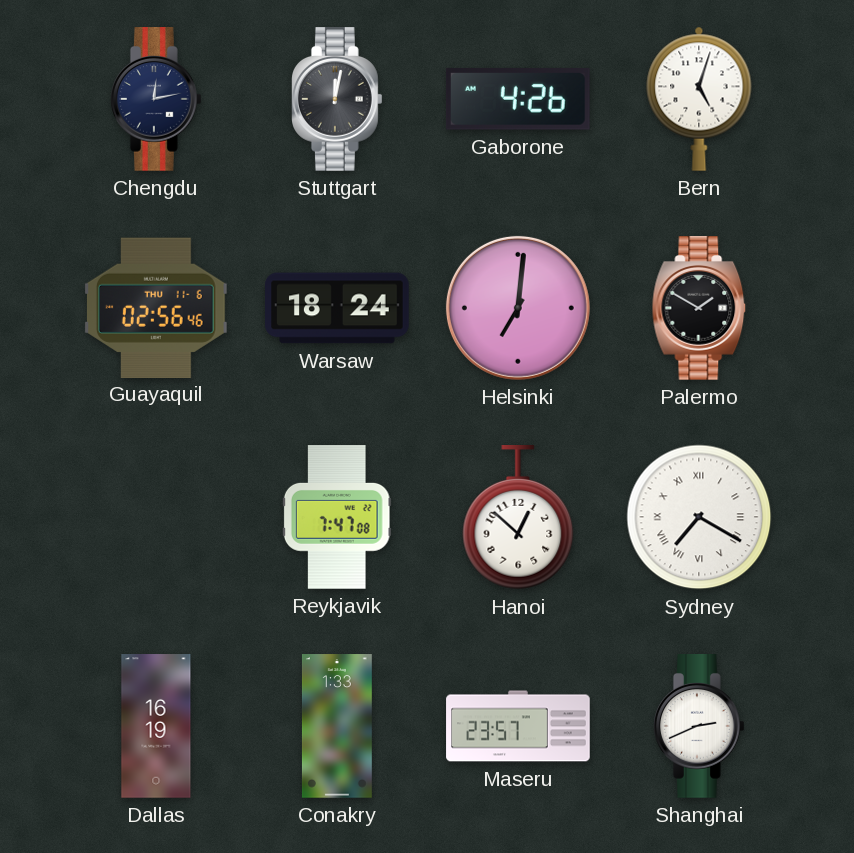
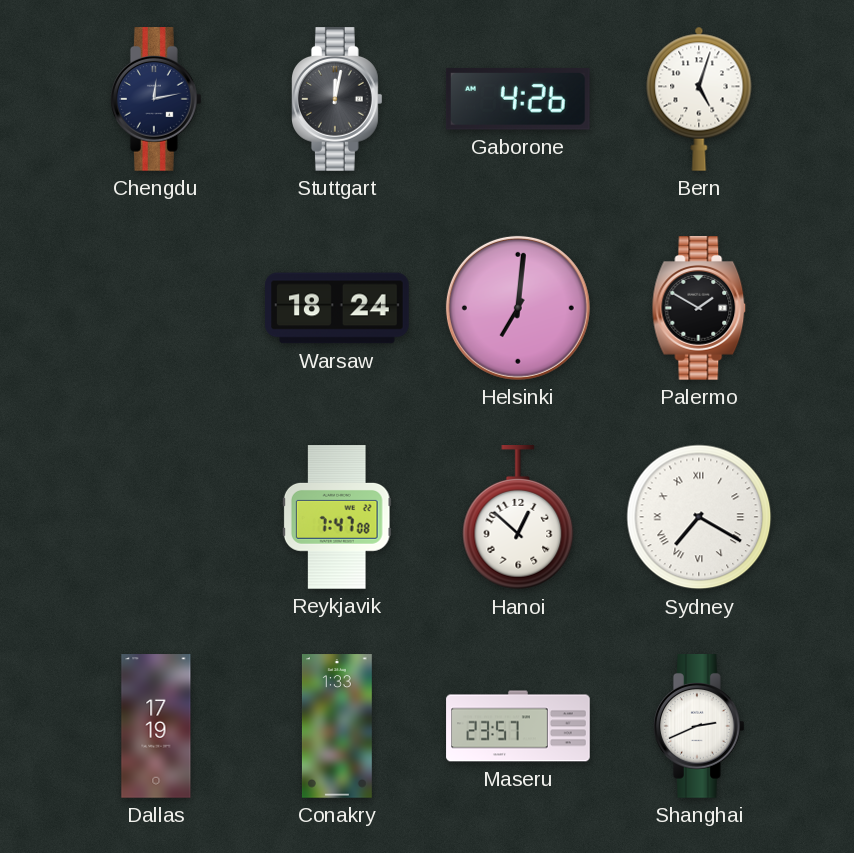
Guayaquil: 02:56 -> none
Dallas: 16:19 -> 17:19
